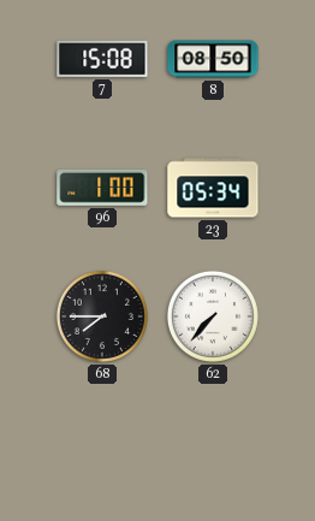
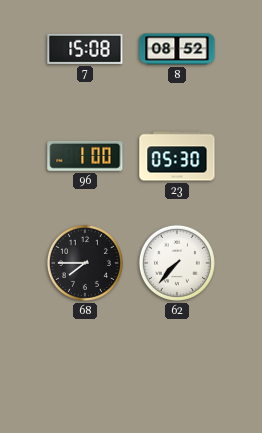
8: 08:50 -> 08:52
23: 05:34 -> 05:30
